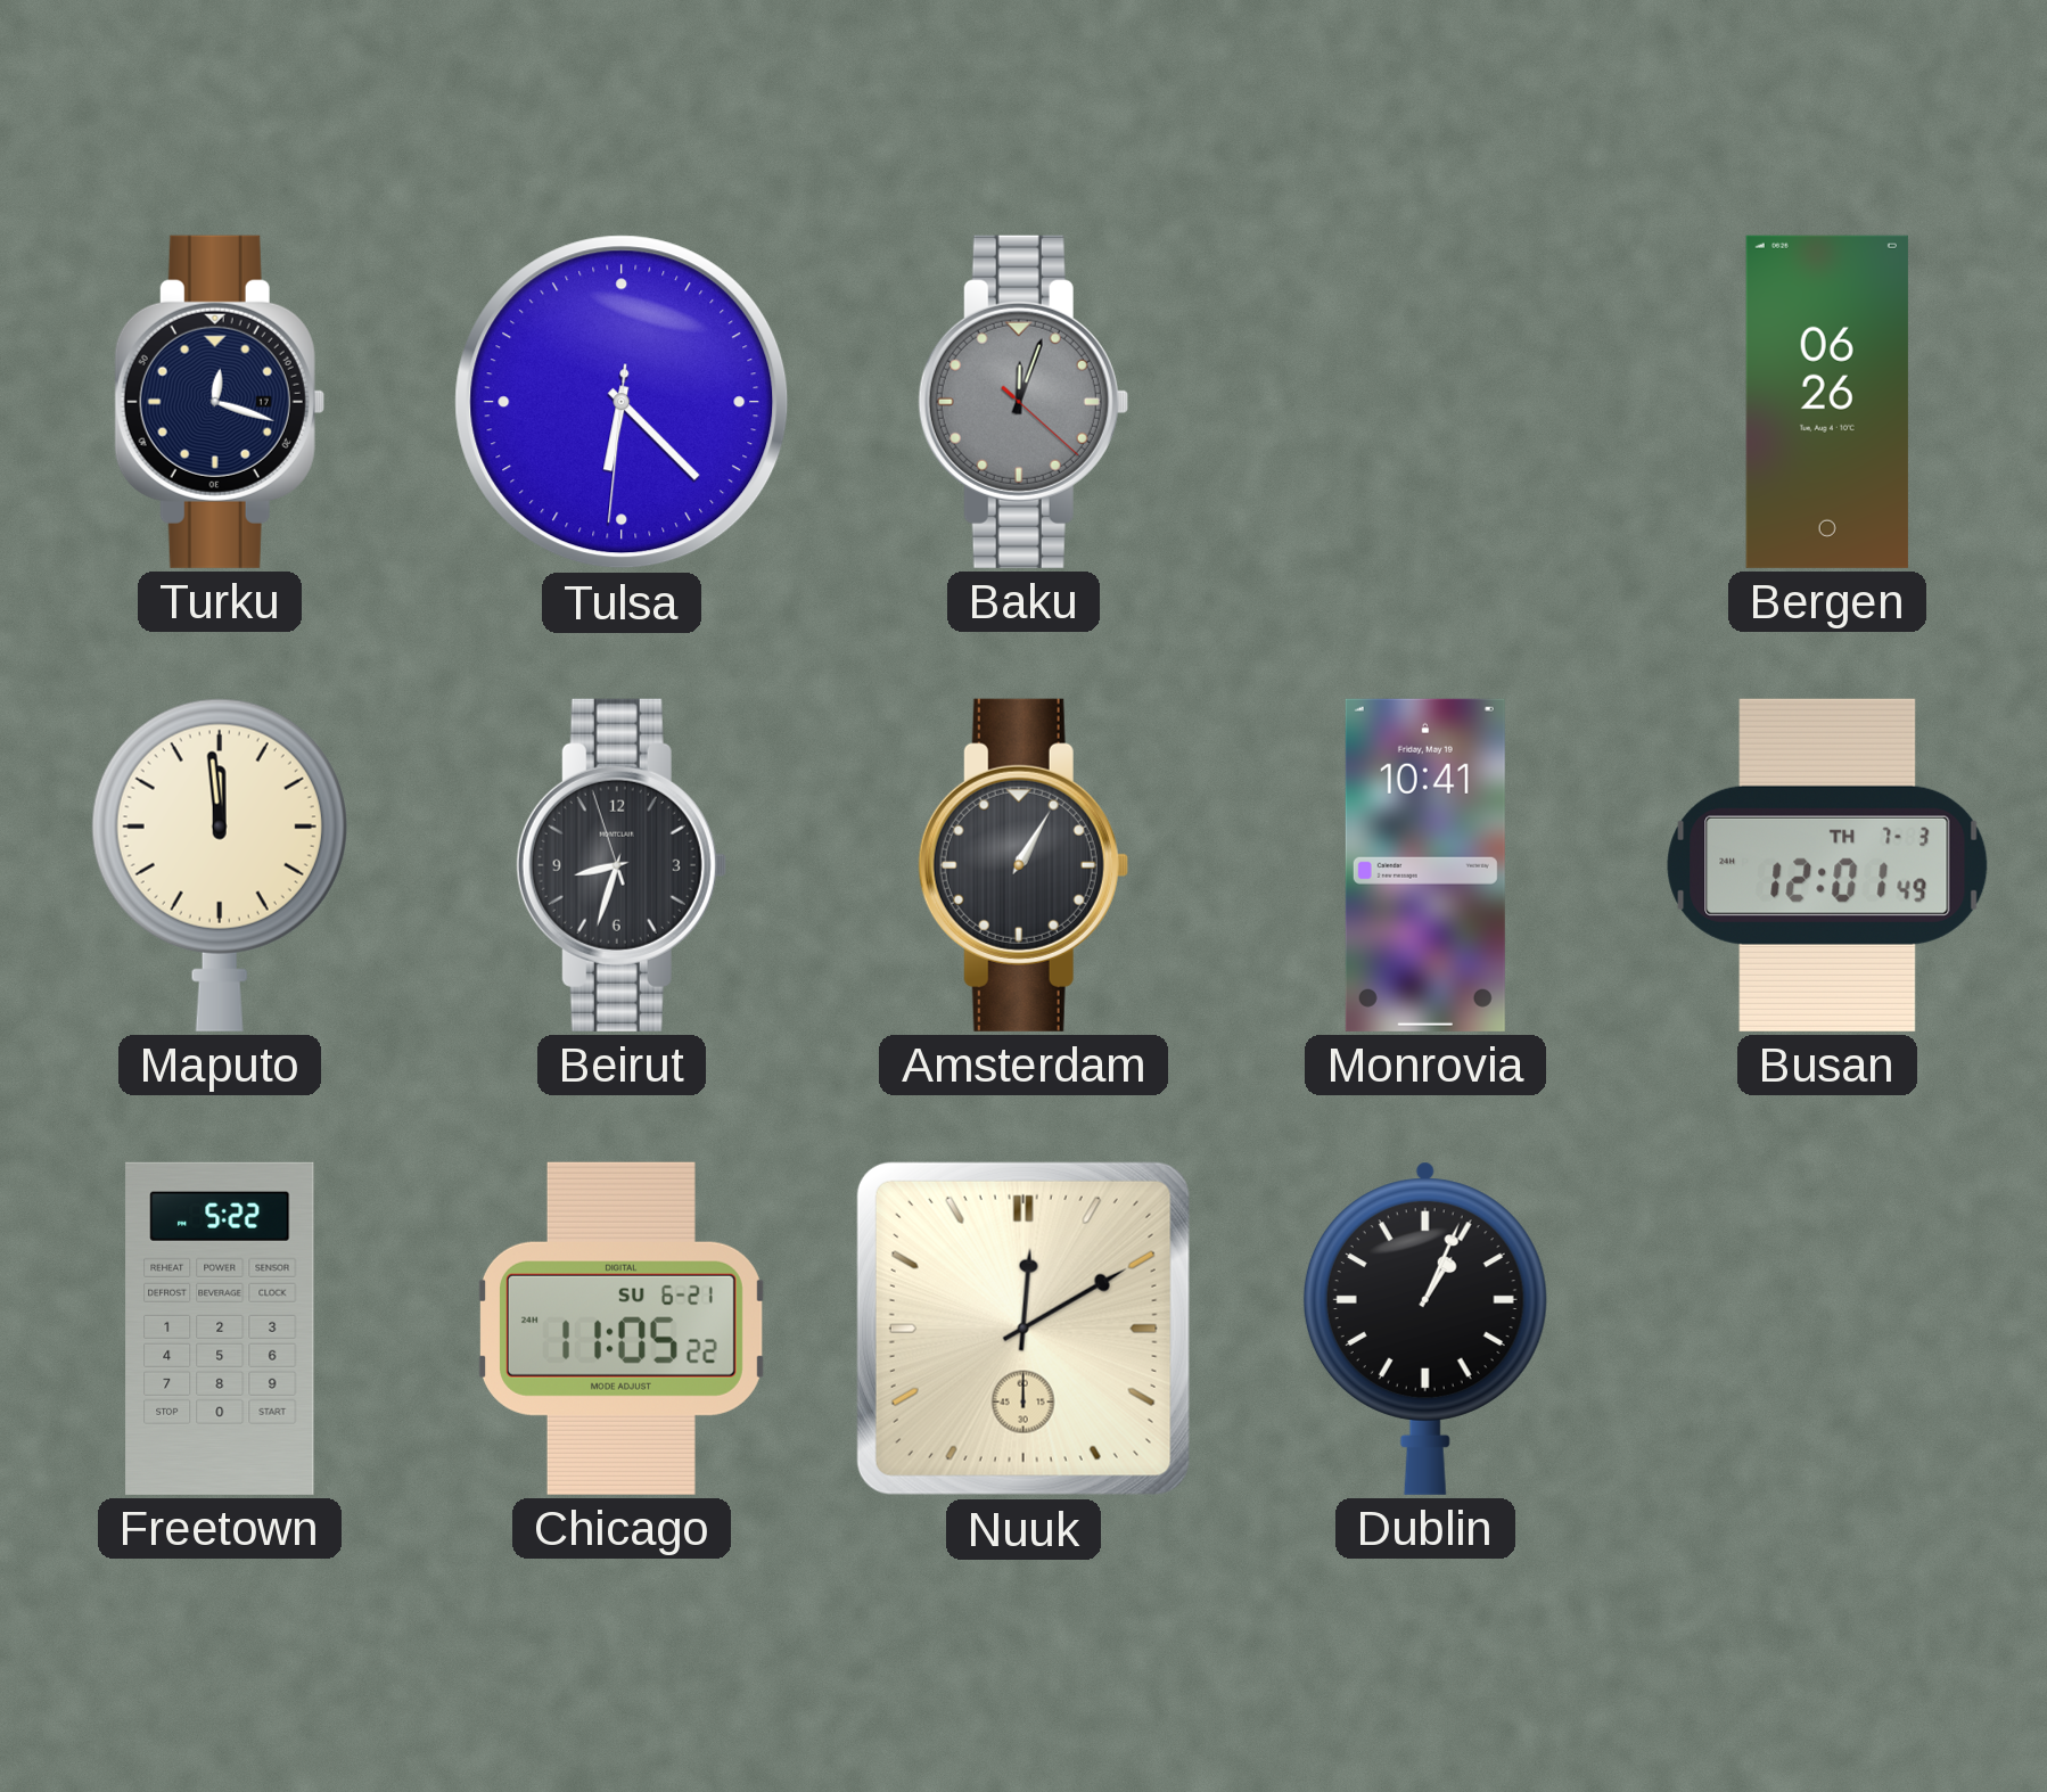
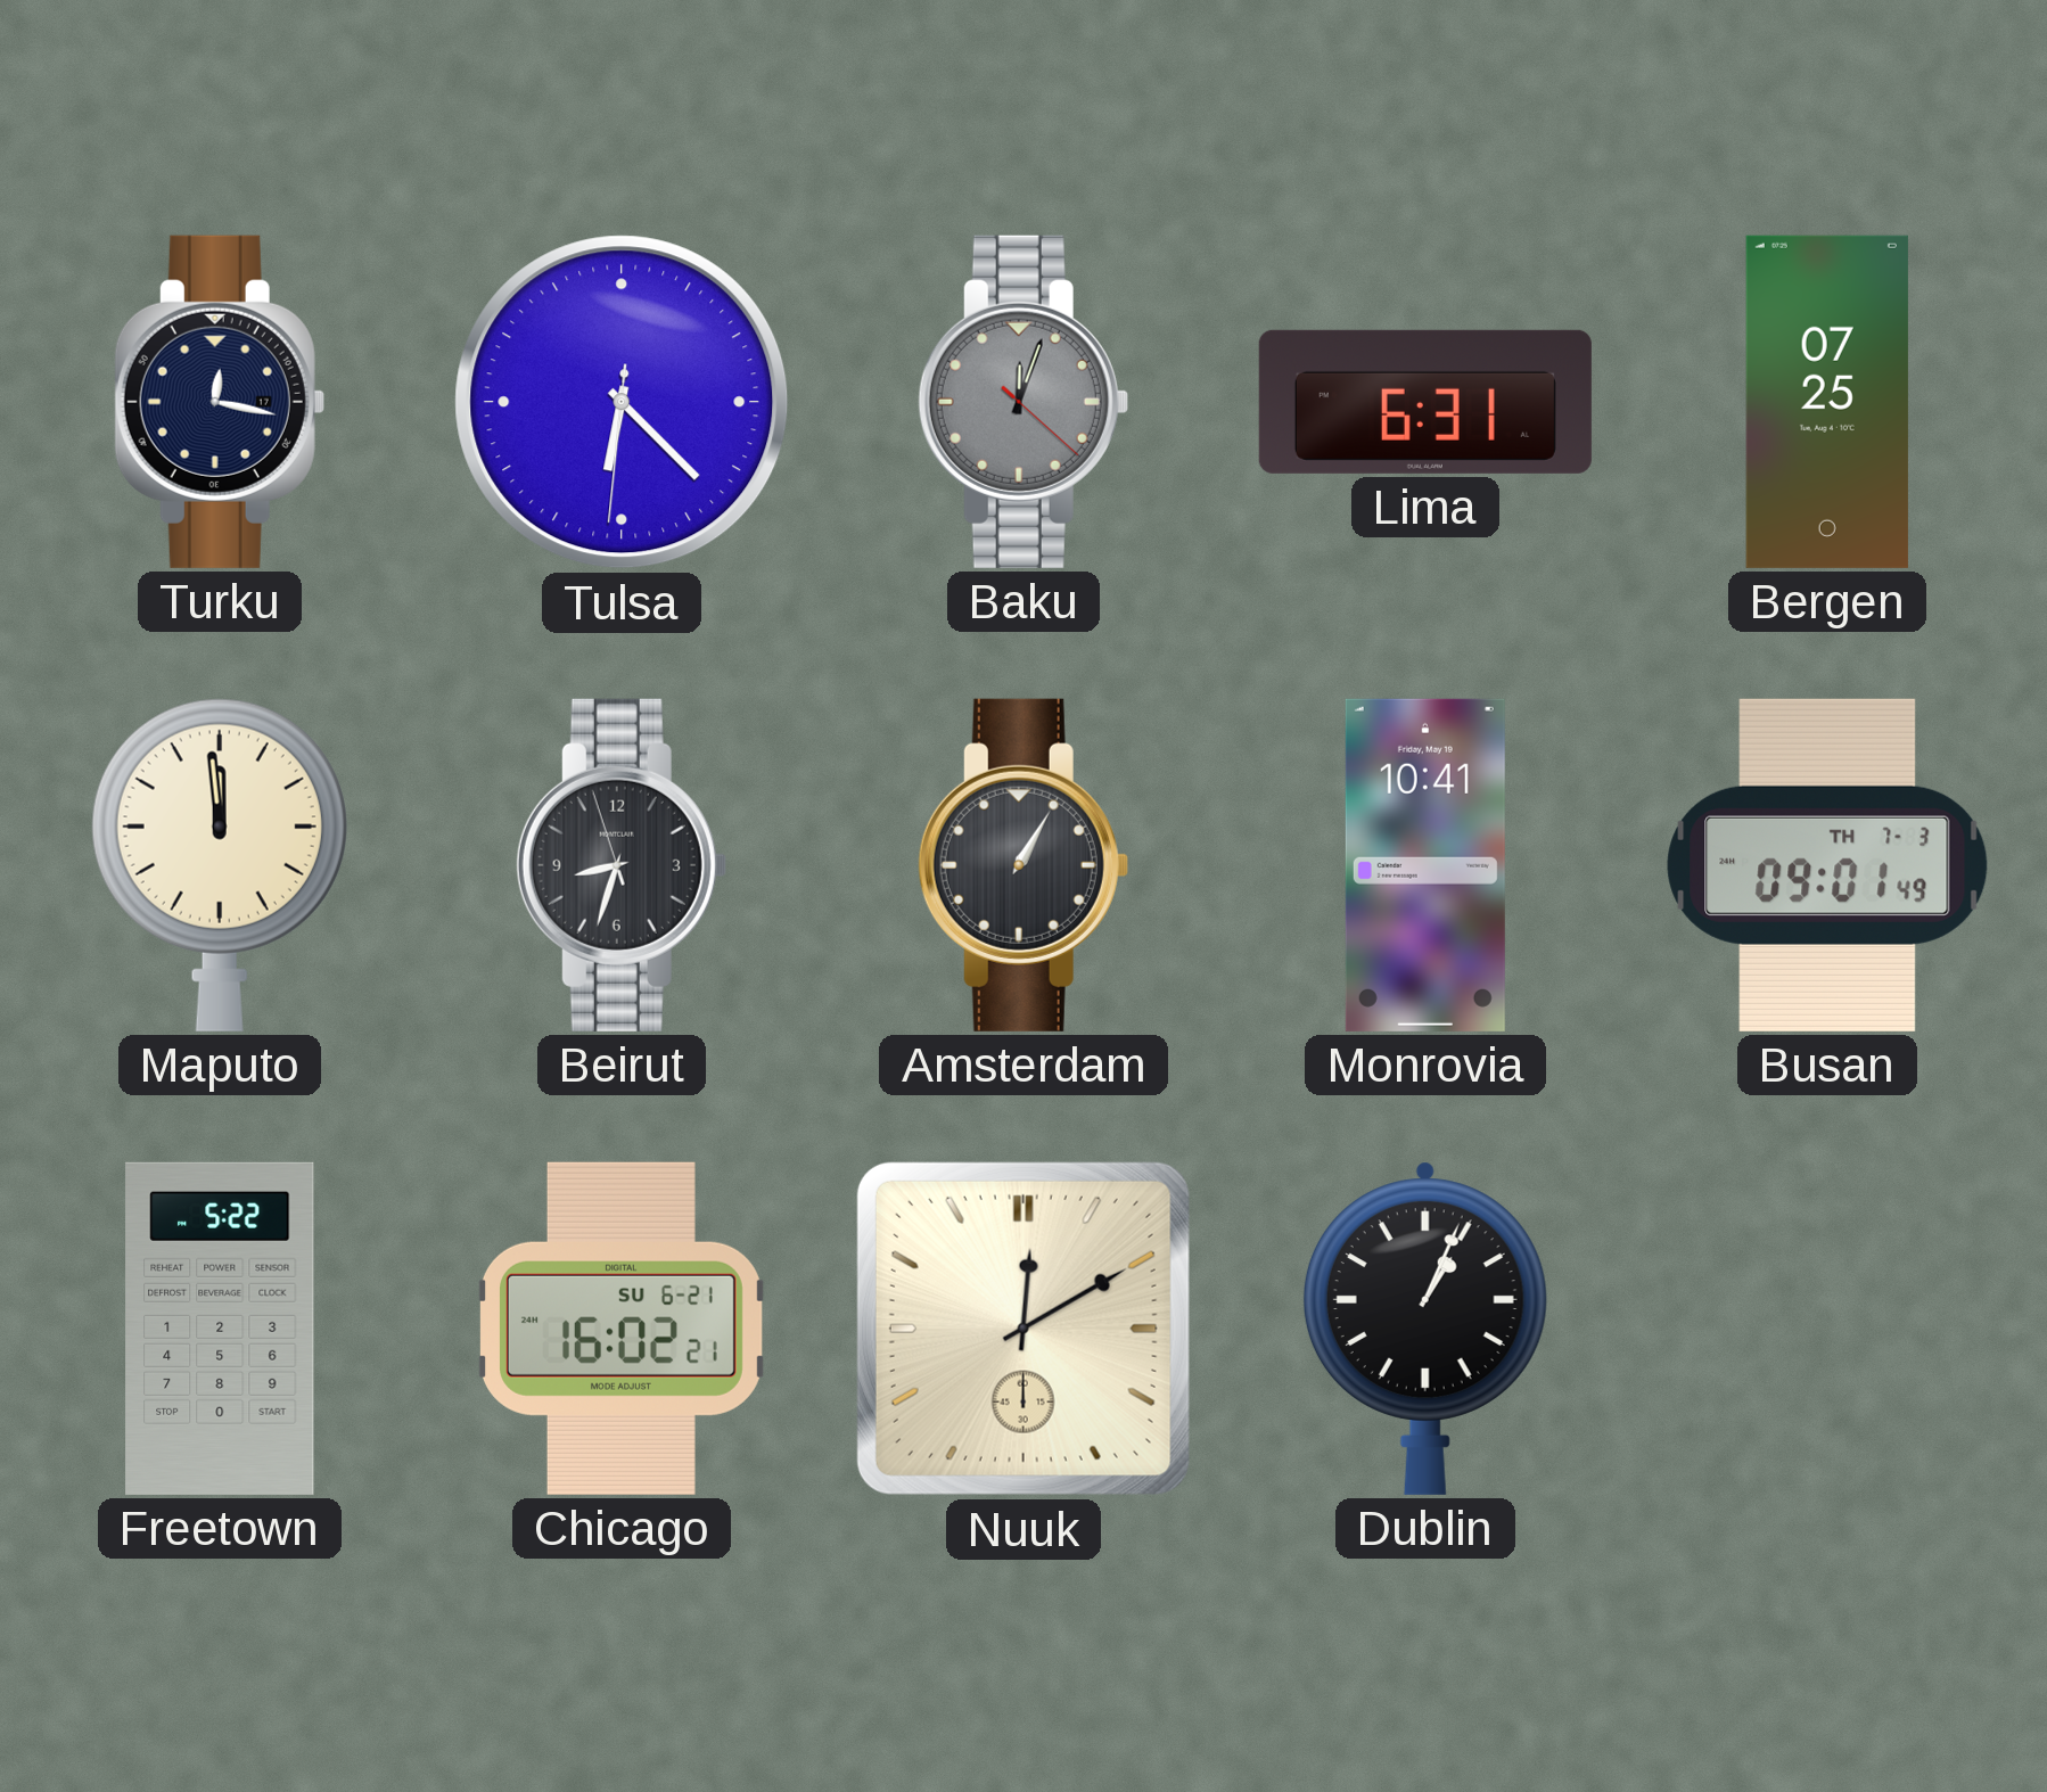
Turku: 12:18 -> 12:17
Lima: none -> 6:31
Bergen: 06:26 -> 07:25
Busan: 12:01 -> 09:01
Chicago: 11:05 -> 16:02
